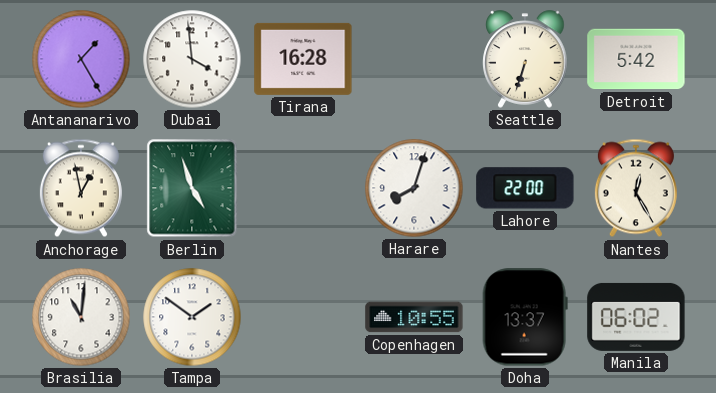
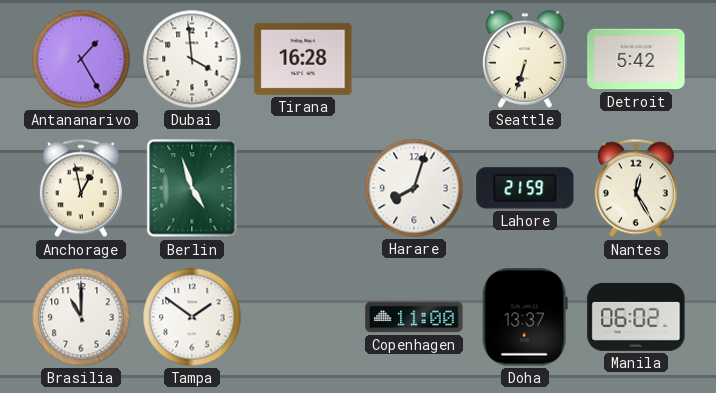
Lahore: 22:00 -> 21:59
Brasilia: 11:01 -> 11:00
Copenhagen: 10:55 -> 11:00
